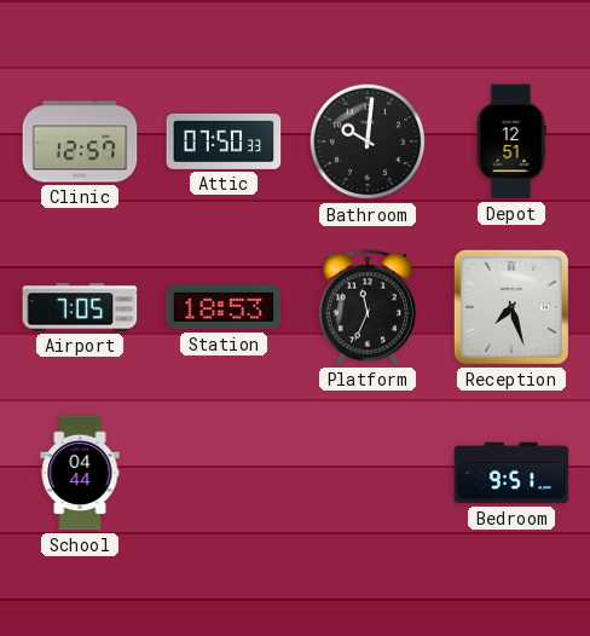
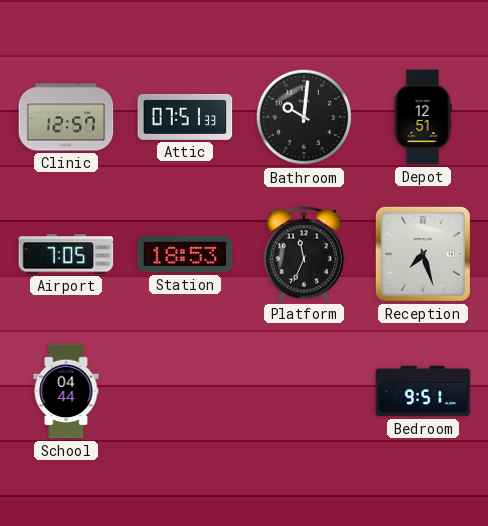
Attic: 07:50 -> 07:51
